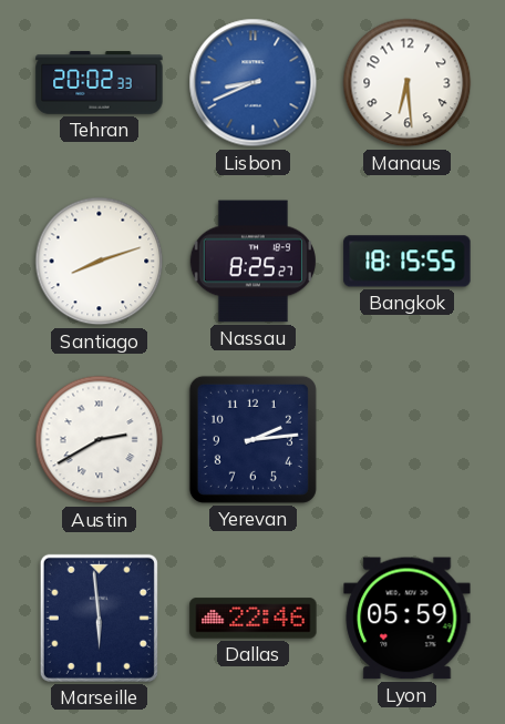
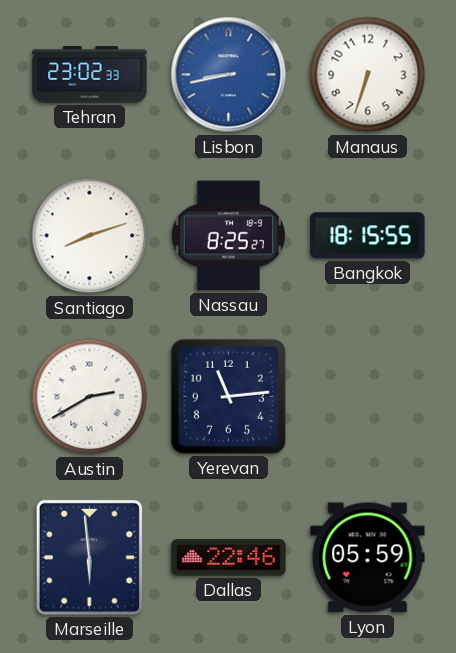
Tehran: 20:02 -> 23:02
Lisbon: 8:41 -> 8:43
Manaus: 6:29 -> 6:33
Yerevan: 2:14 -> 11:14
